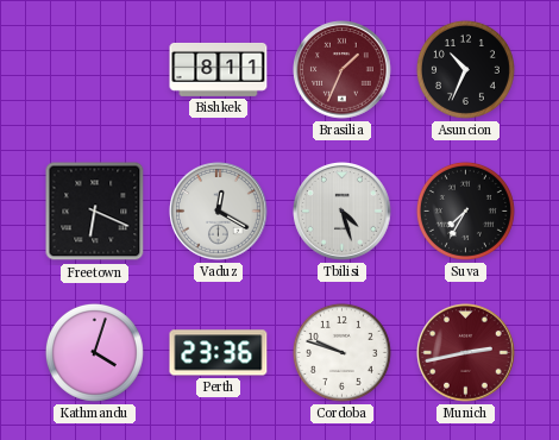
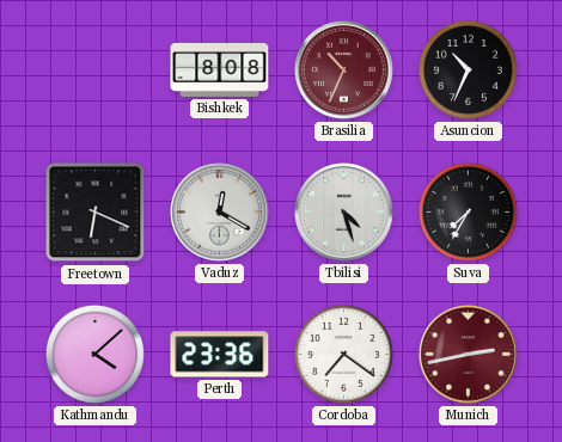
Bishkek: 8:11 -> 8:08
Brasilia: 1:34 -> 10:34
Kathmandu: 4:03 -> 4:08
Cordoba: 9:48 -> 7:21
